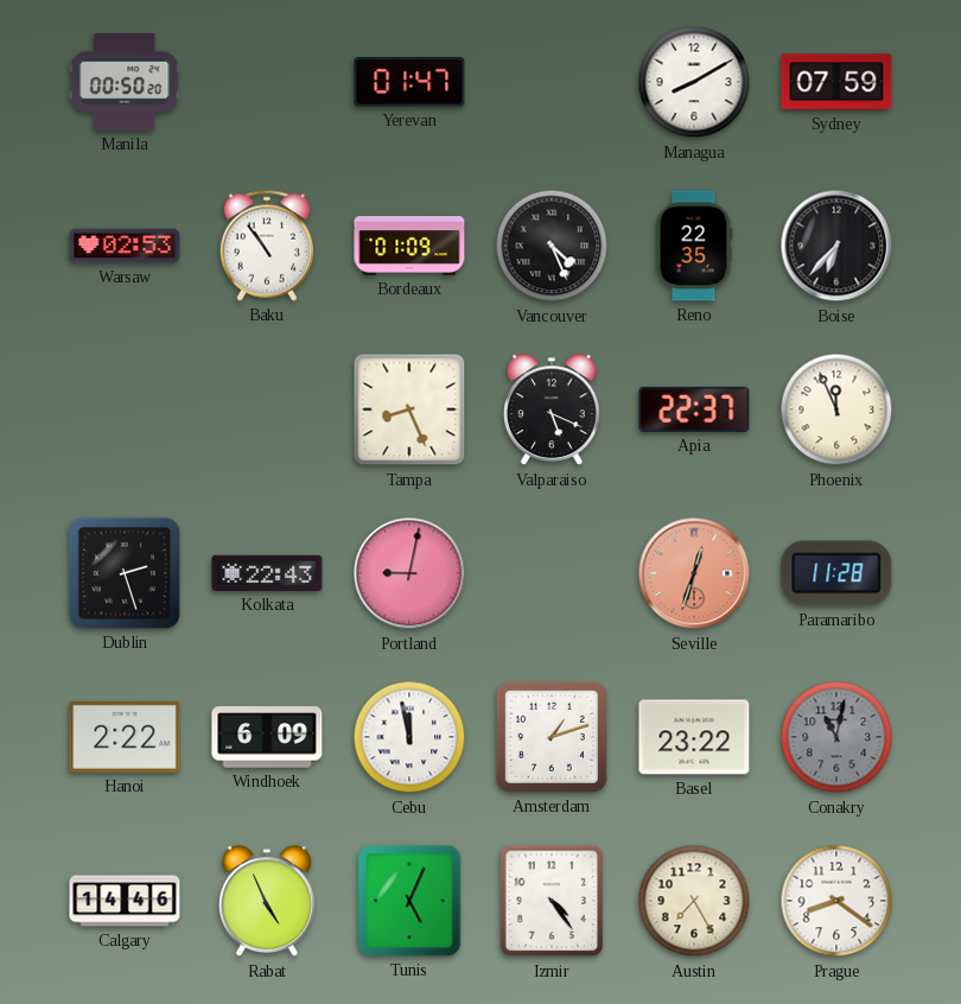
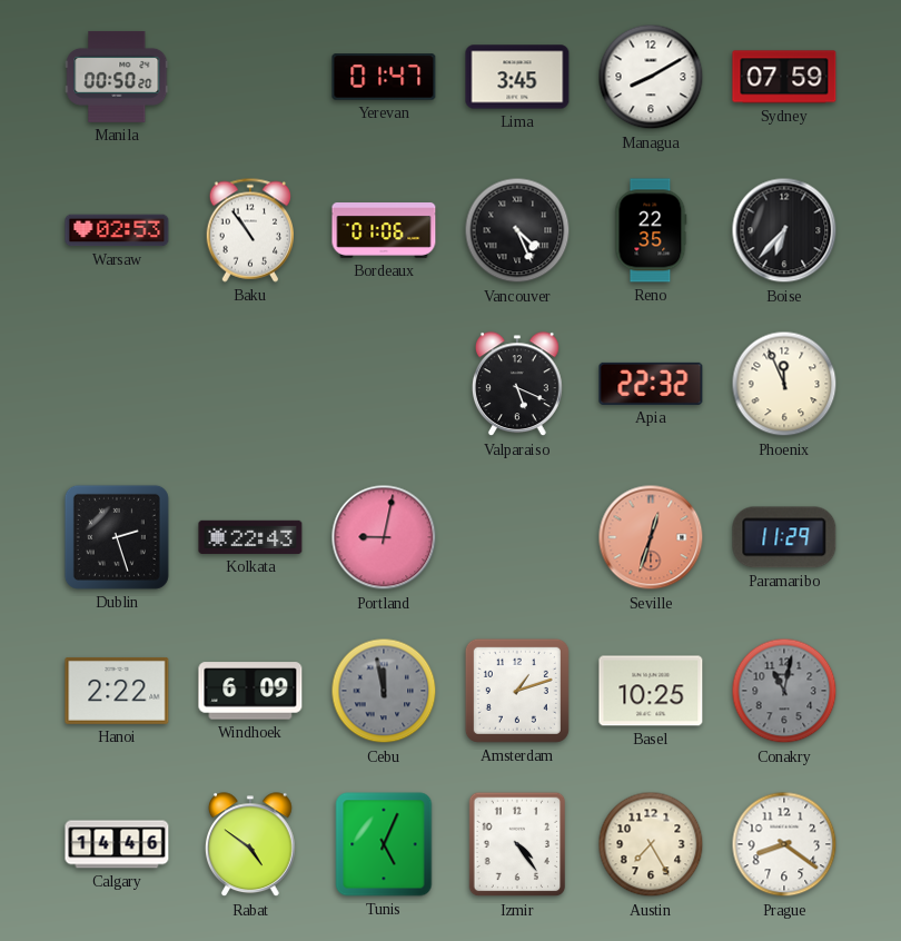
Lima: none -> 3:45
Bordeaux: 01:09 -> 01:06
Tampa: 8:26 -> none
Apia: 22:37 -> 22:32
Paramaribo: 11:28 -> 11:29
Cebu dial: white -> grey
Basel: 23:22 -> 10:25
Rabat: 4:56 -> 4:51
